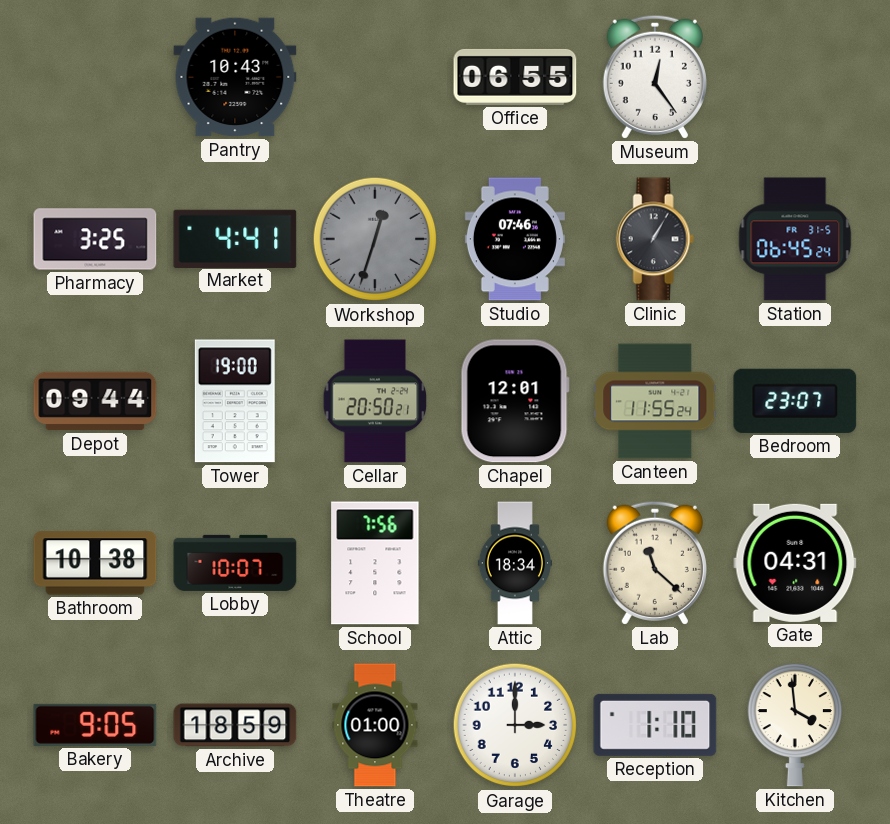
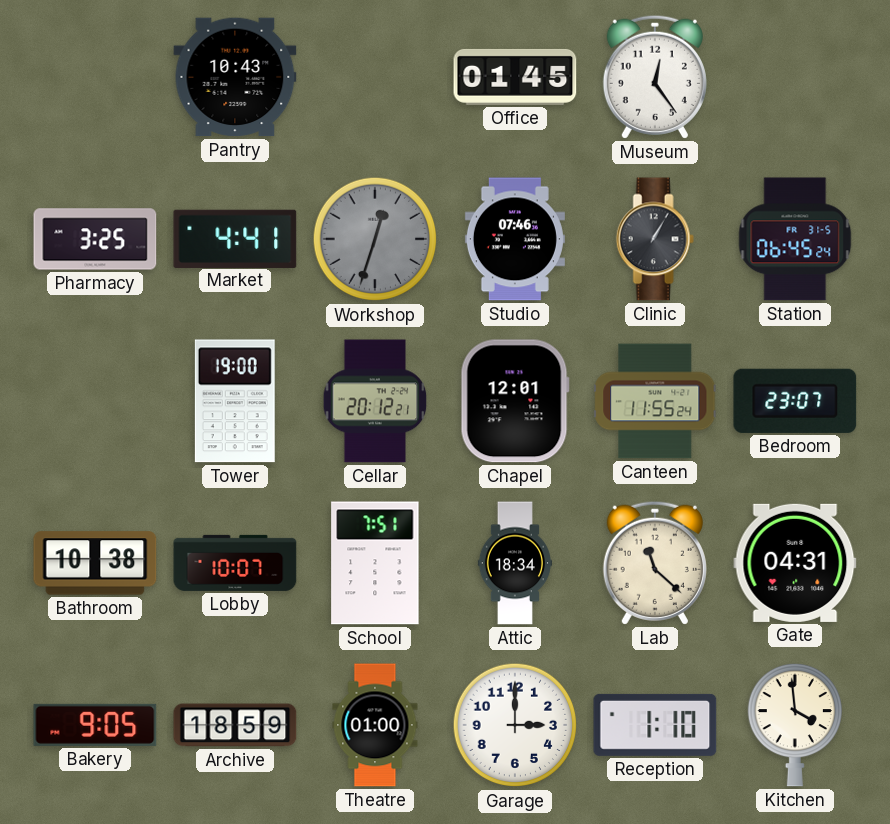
Office: 06:55 -> 01:45
Depot: 09:44 -> none
Cellar: 20:50 -> 20:12
School: 7:56 -> 7:51
